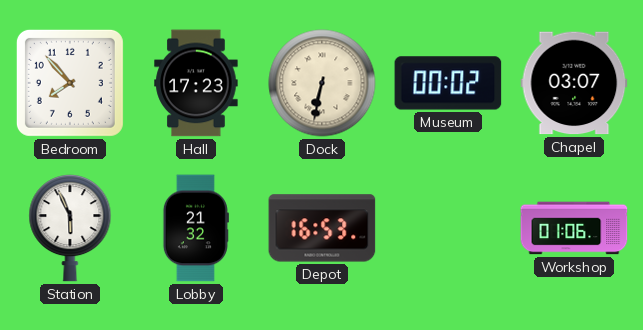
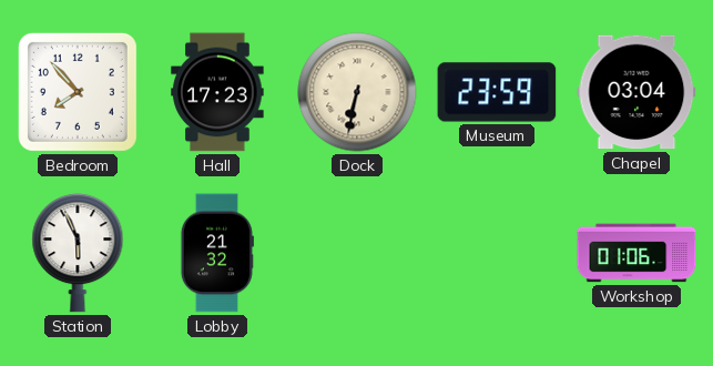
Museum: 00:02 -> 23:59
Chapel: 03:07 -> 03:04
Depot: 16:53 -> none
